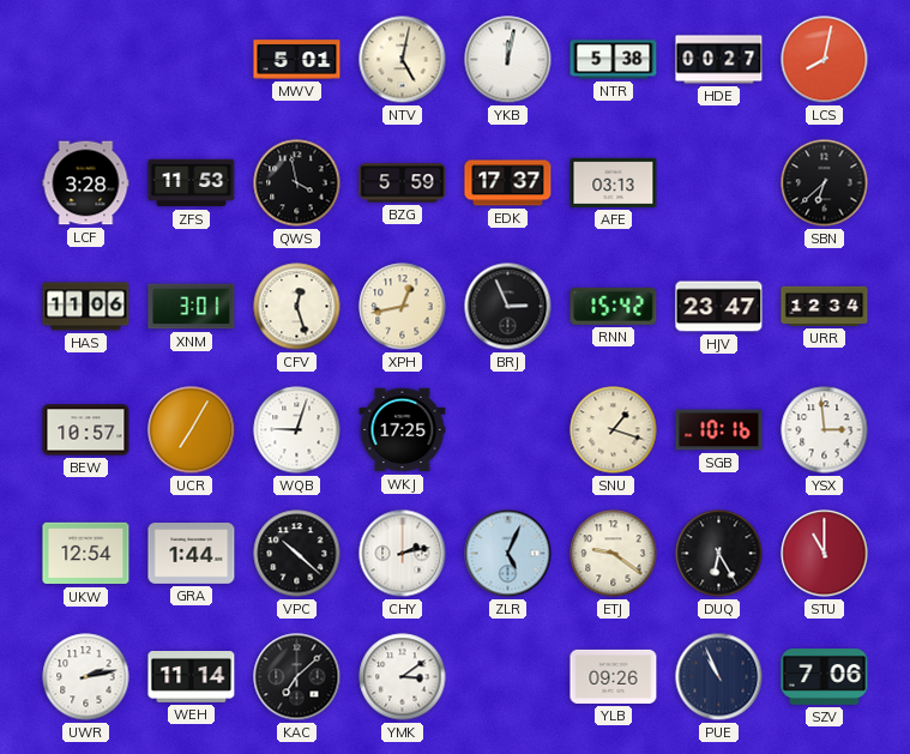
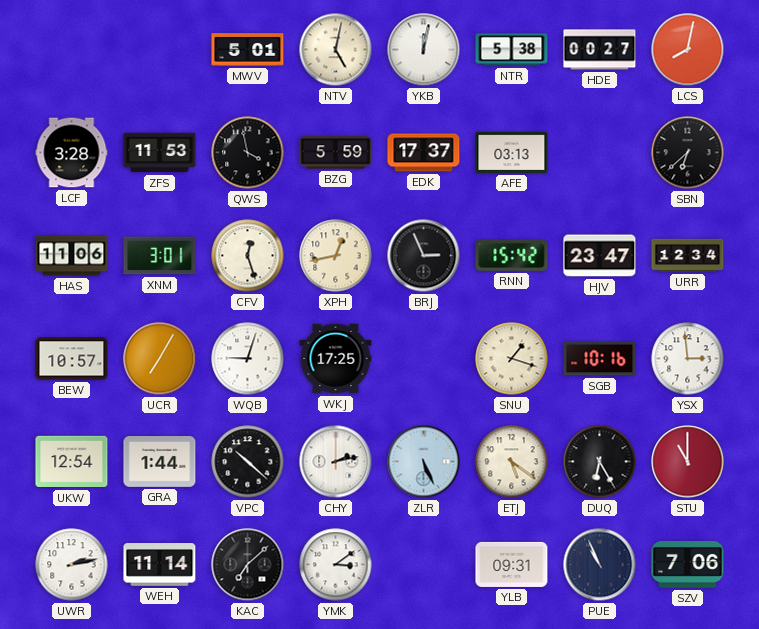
ZLR: 5:04 -> 5:26
ETJ: 9:21 -> 5:21
YLB: 09:26 -> 09:31
